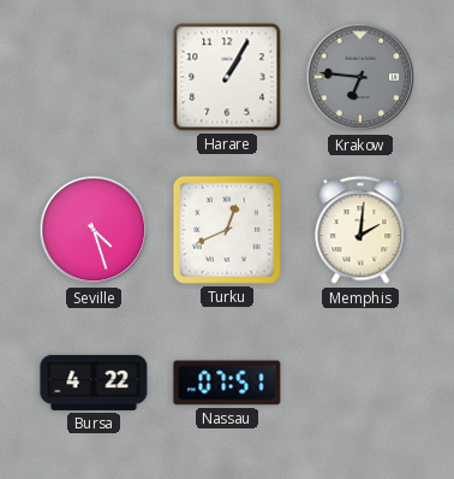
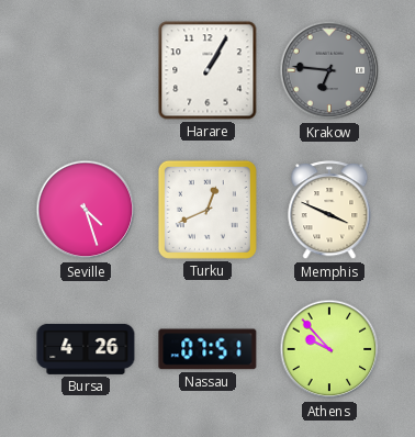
Memphis: 2:01 -> 3:49
Bursa: 4:22 -> 4:26
Athens: none -> 9:53
